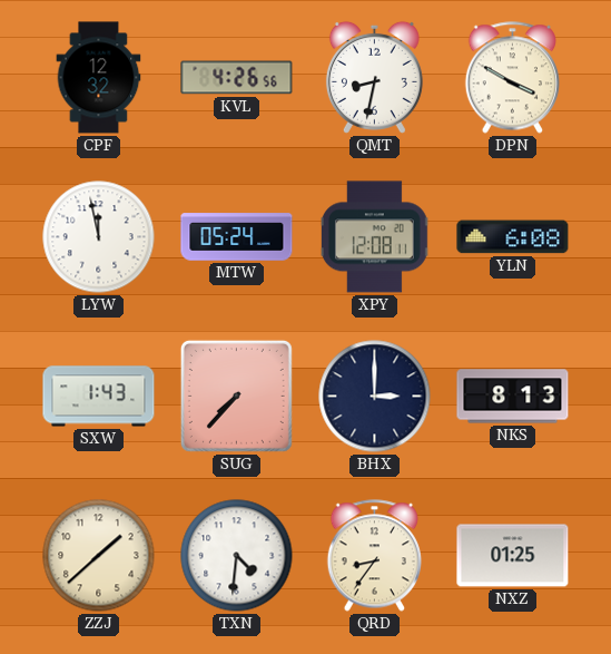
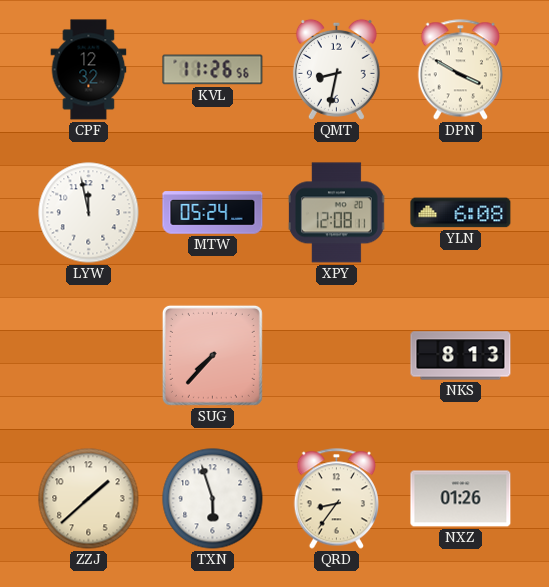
KVL: 4:26 -> 11:26
SXW: 1:43 -> none
BHX: 3:00 -> none
TXN: 4:31 -> 5:57
NXZ: 01:25 -> 01:26
